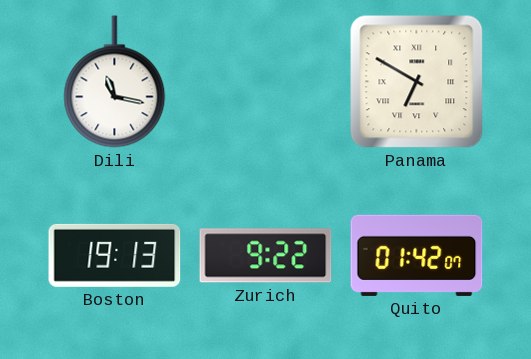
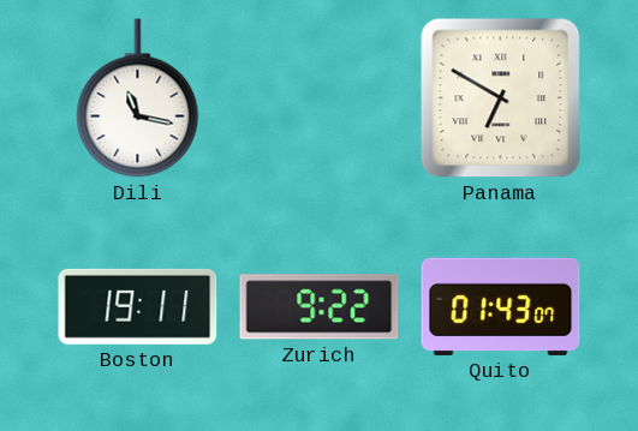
Boston: 19:13 -> 19:11
Quito: 01:42 -> 01:43
